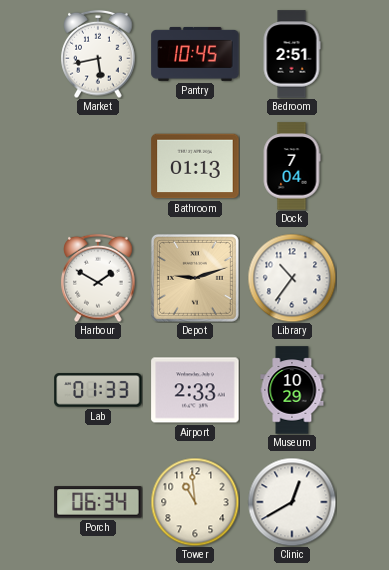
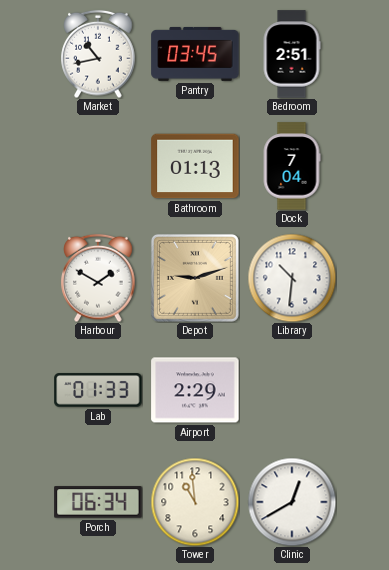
Market: 5:43 -> 10:43
Pantry: 10:45 -> 03:45
Library: 10:36 -> 10:31
Airport: 2:33 -> 2:29
Museum: 10:29 -> none
